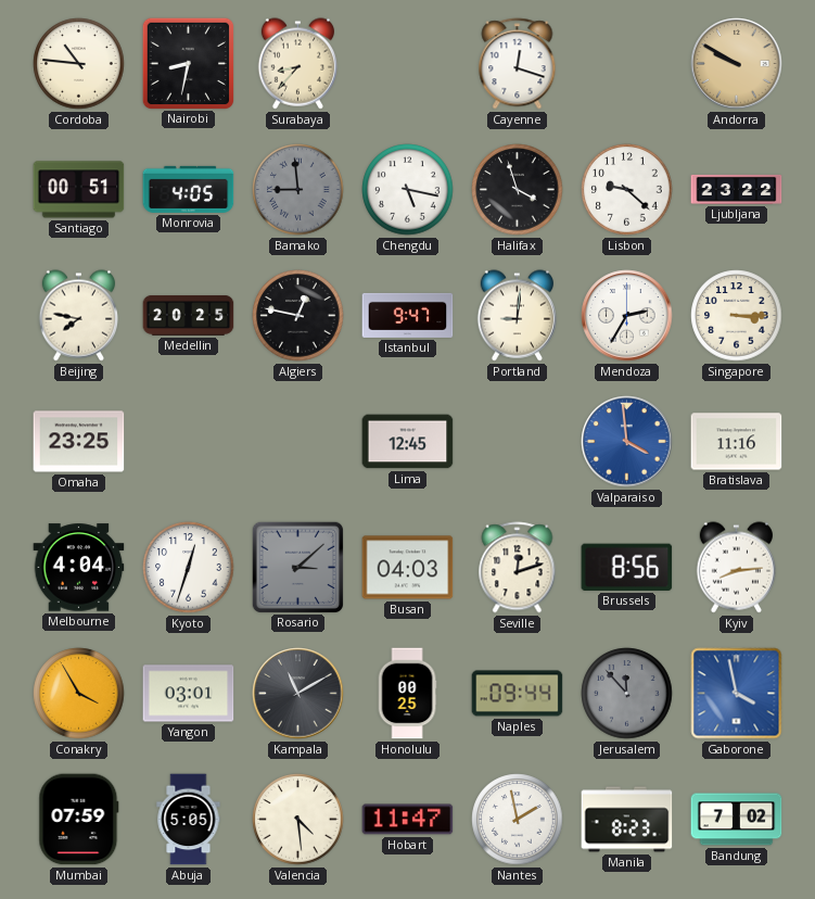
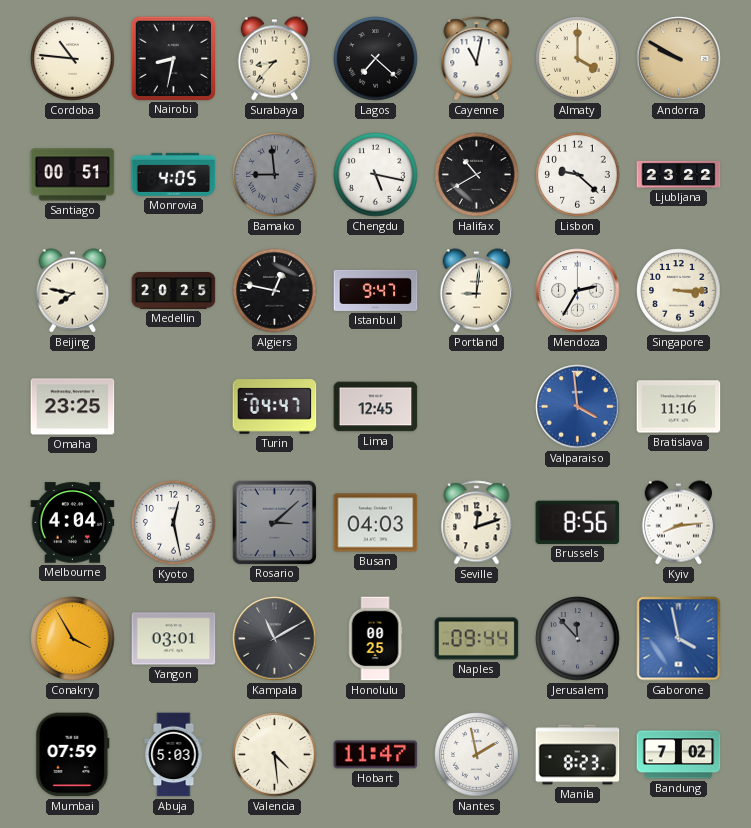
Lagos: none -> 7:22
Cayenne: 12:18 -> 11:02
Almaty: none -> 4:00
Halifax: 3:57 -> 10:40
Turin: none -> 04:47
Kyoto: 12:33 -> 12:28
Abuja: 5:05 -> 5:03
